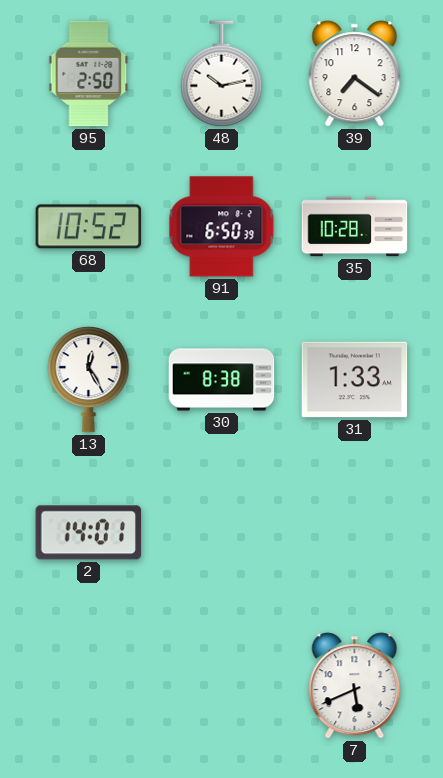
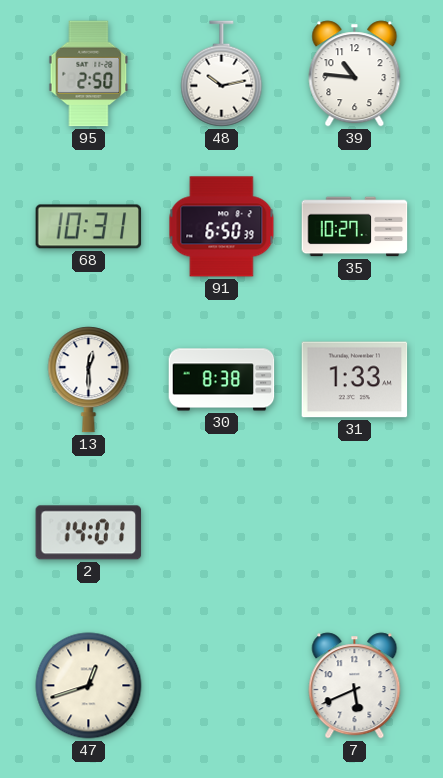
39: 7:21 -> 10:46
68: 10:52 -> 10:31
35: 10:28 -> 10:27
13: 12:25 -> 12:30
47: none -> 12:42
